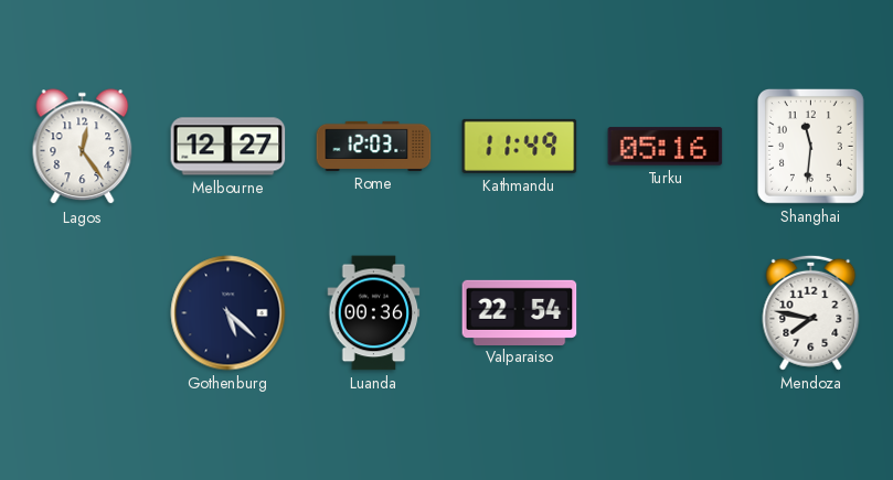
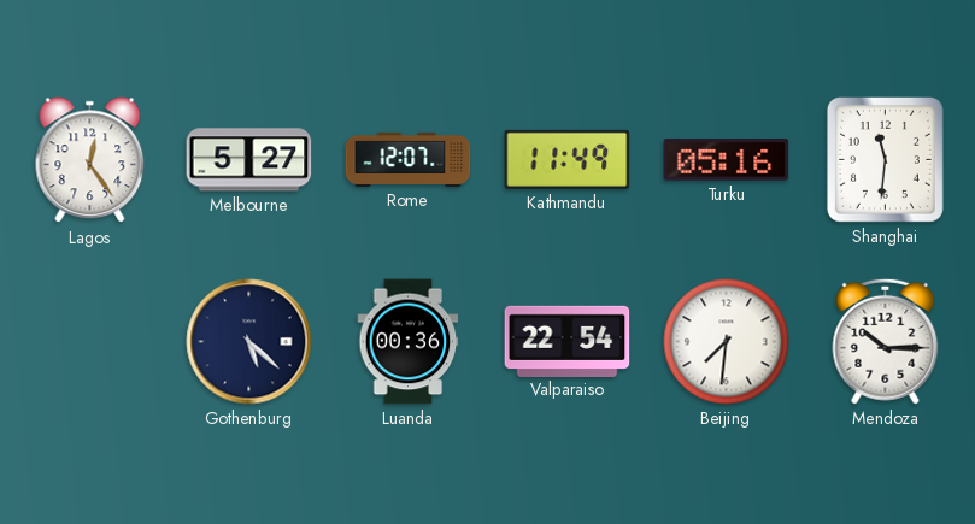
Melbourne: 12:27 -> 5:27
Rome: 12:03 -> 12:07
Beijing: none -> 7:31
Mendoza: 7:47 -> 10:15
